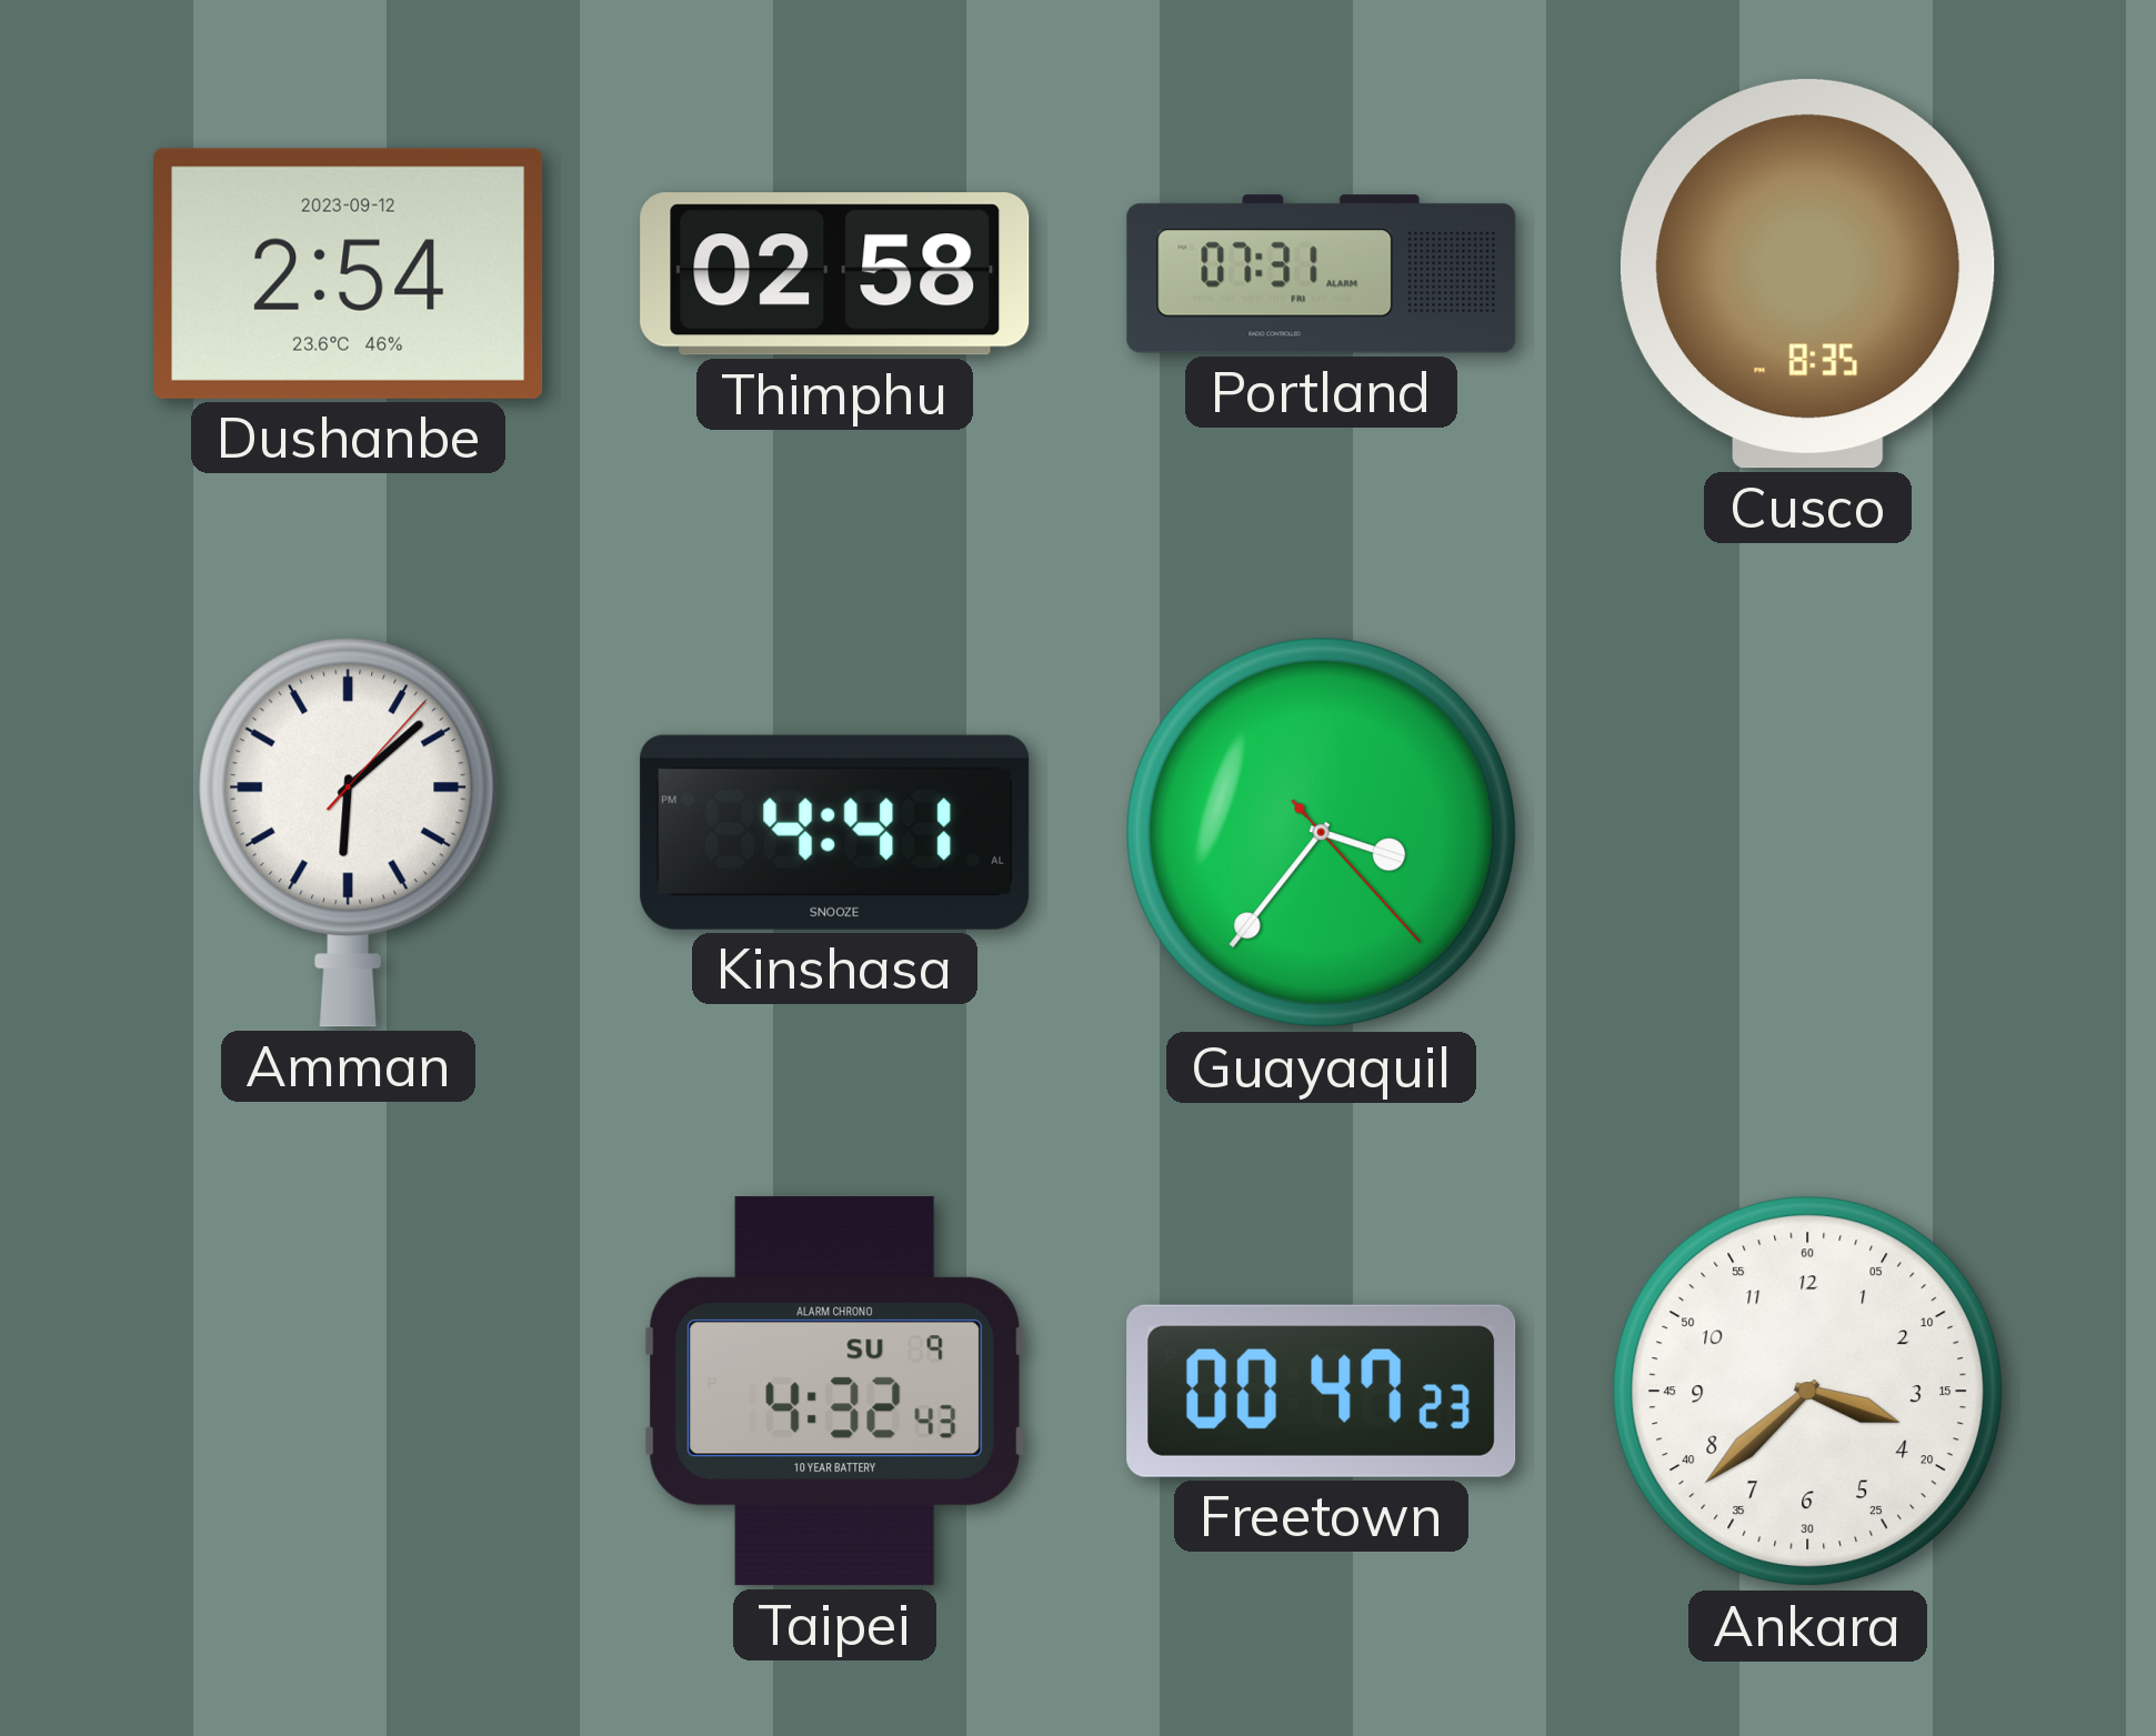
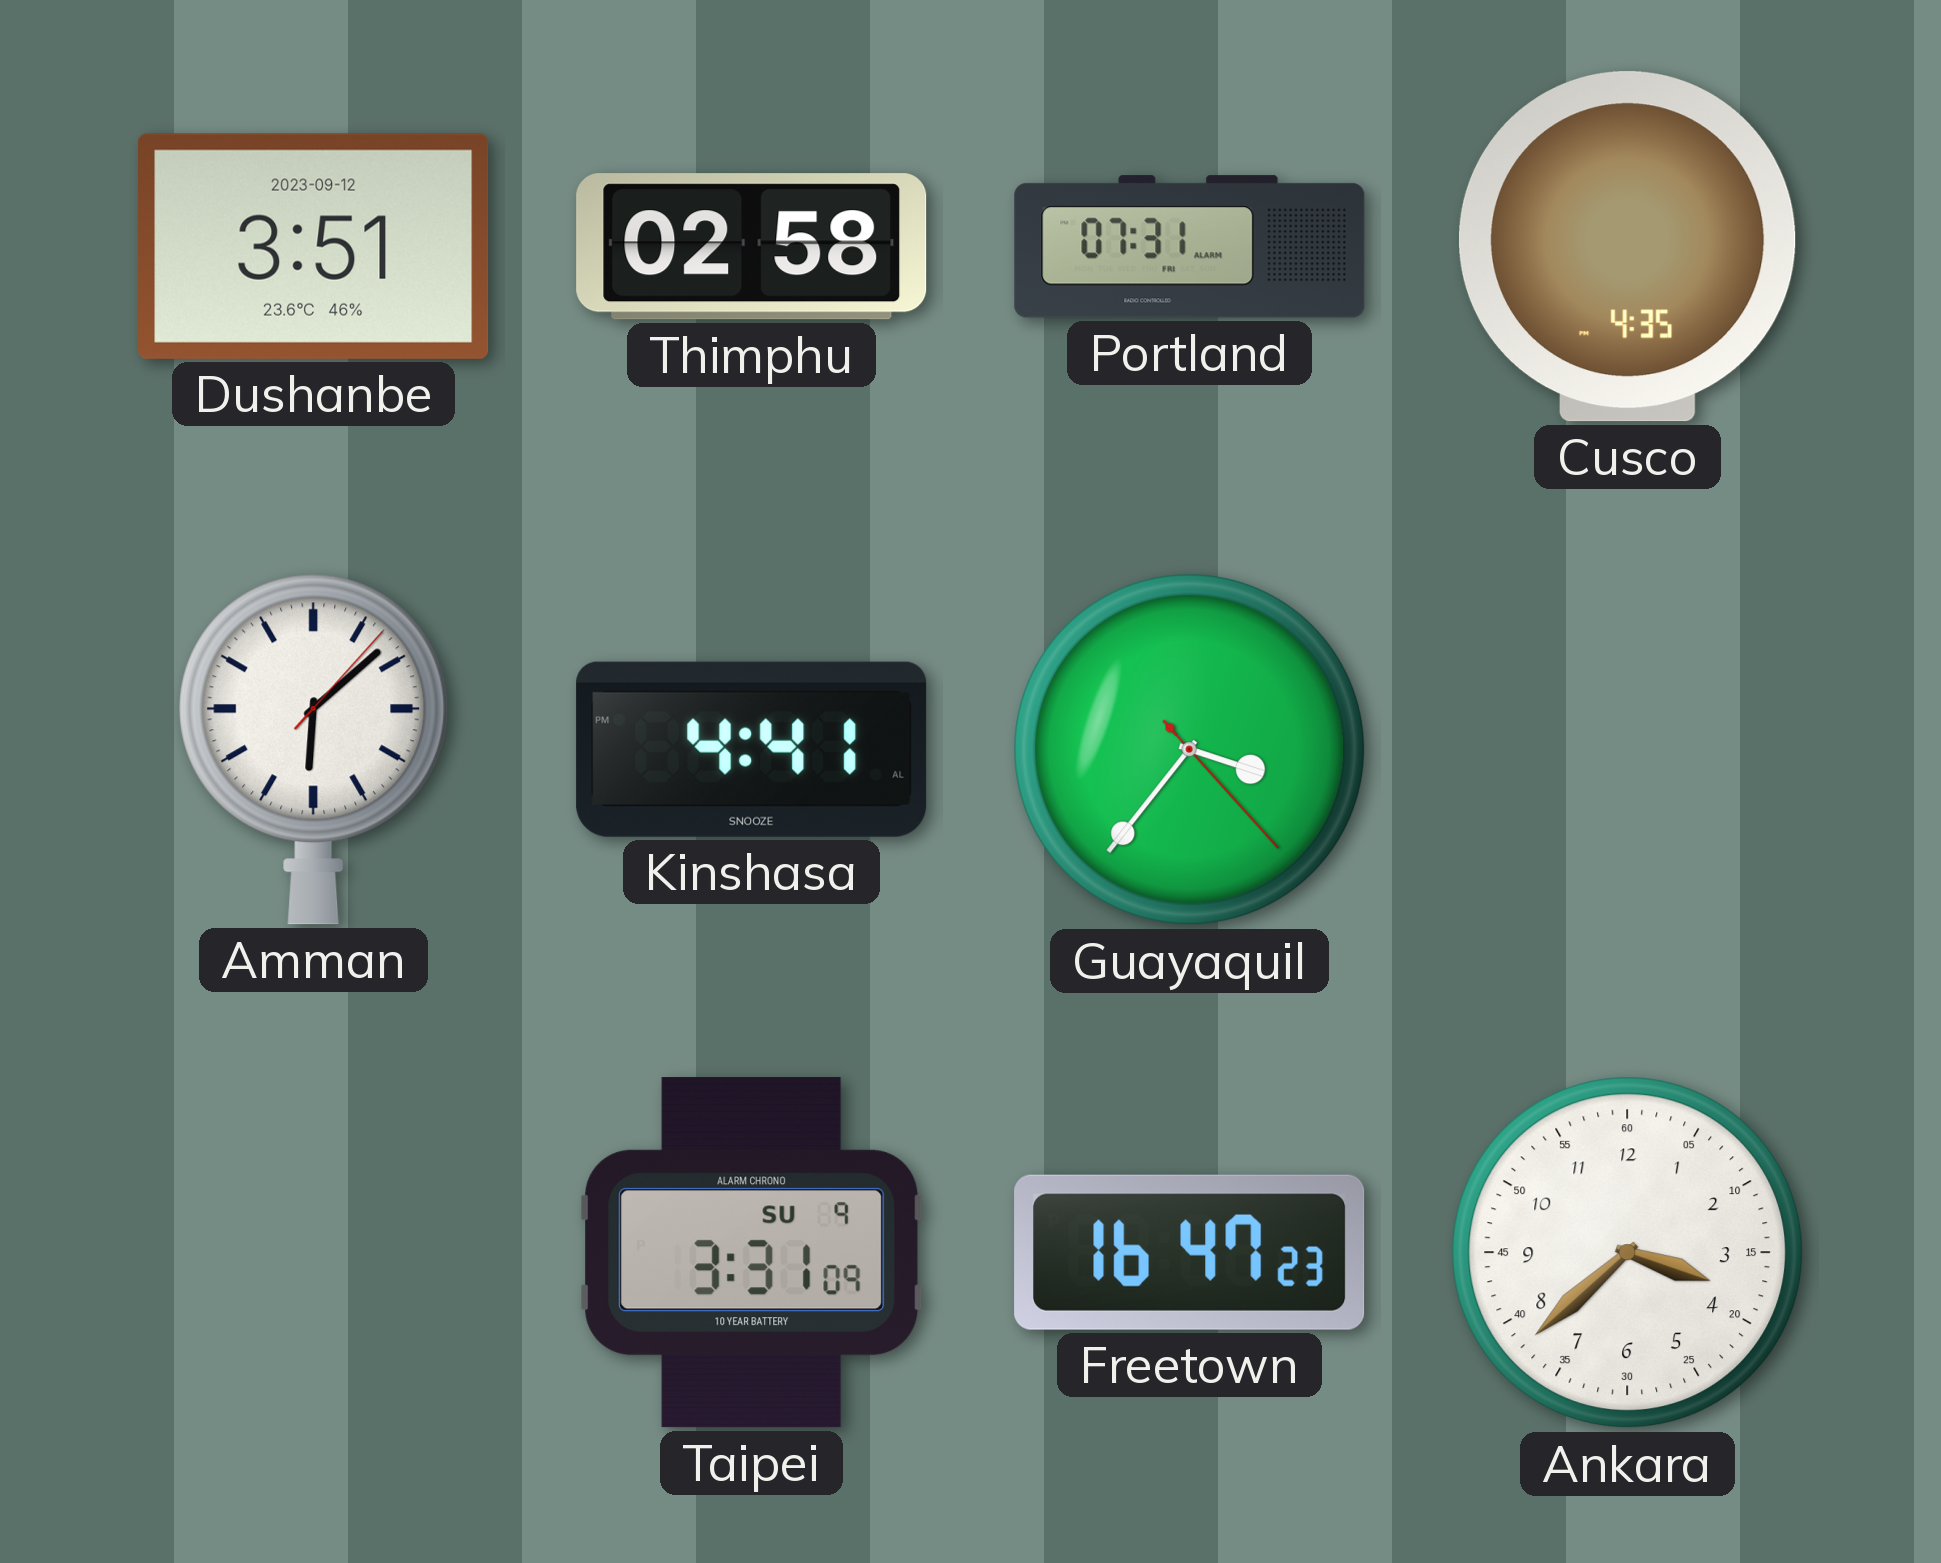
Dushanbe: 2:54 -> 3:51
Cusco: 8:35 -> 4:35
Taipei: 4:32 -> 3:31
Freetown: 00:47 -> 16:47
